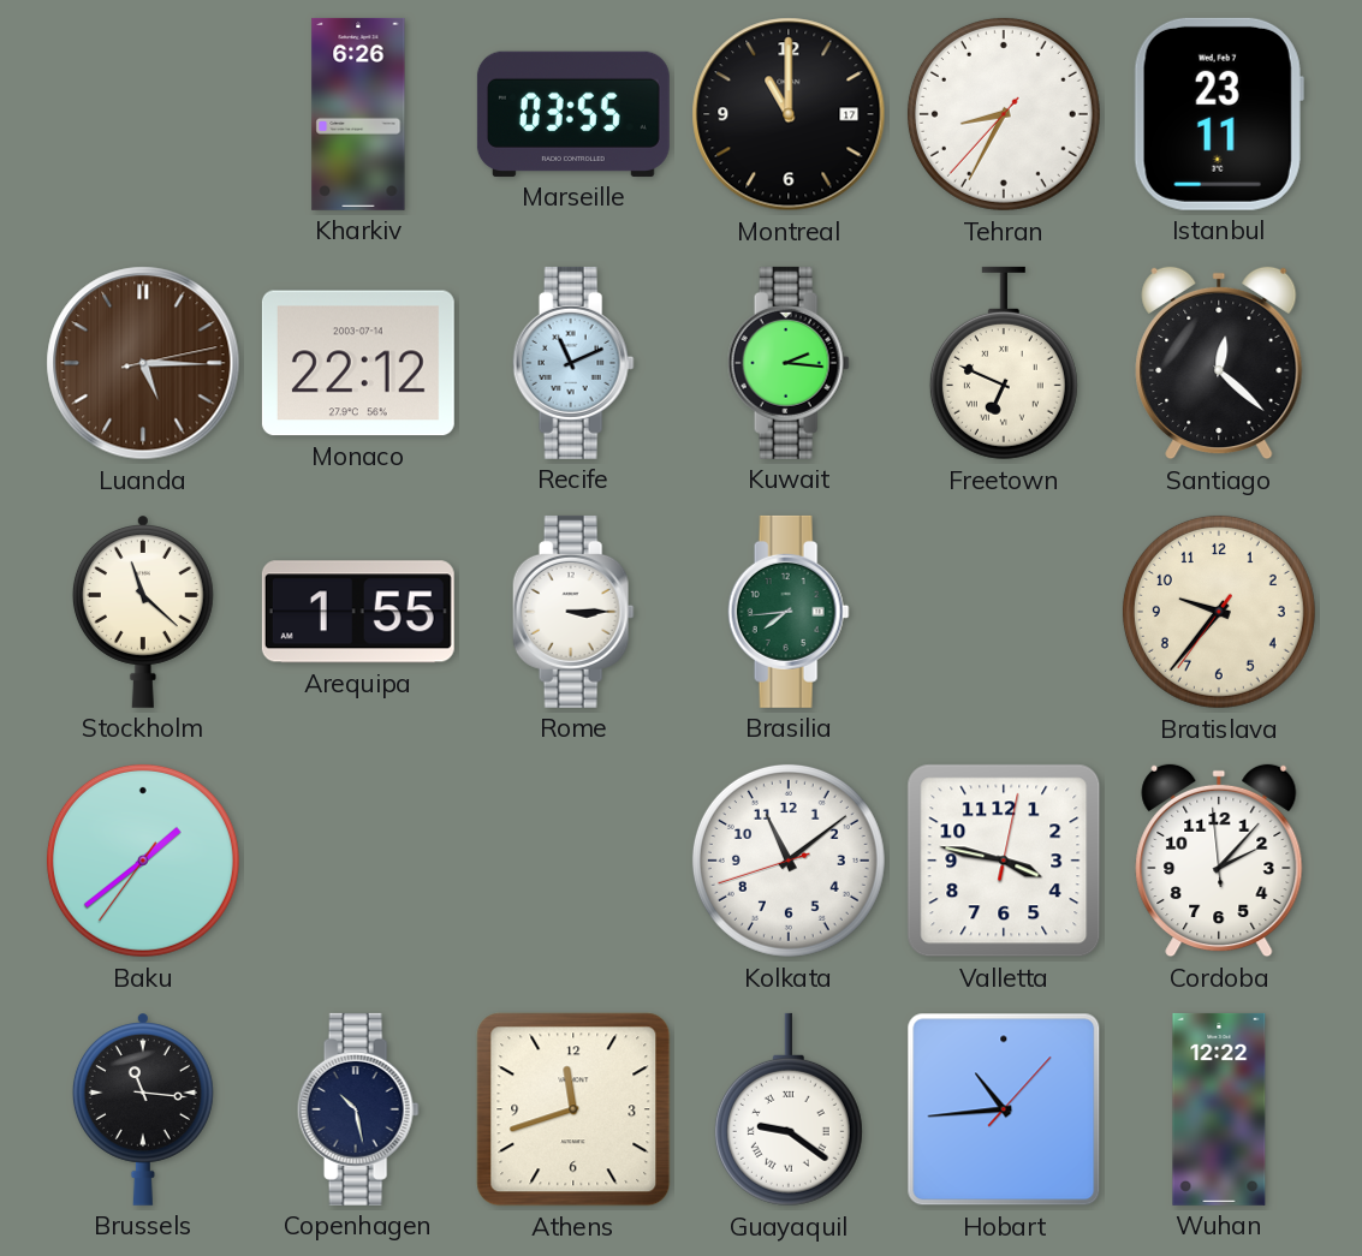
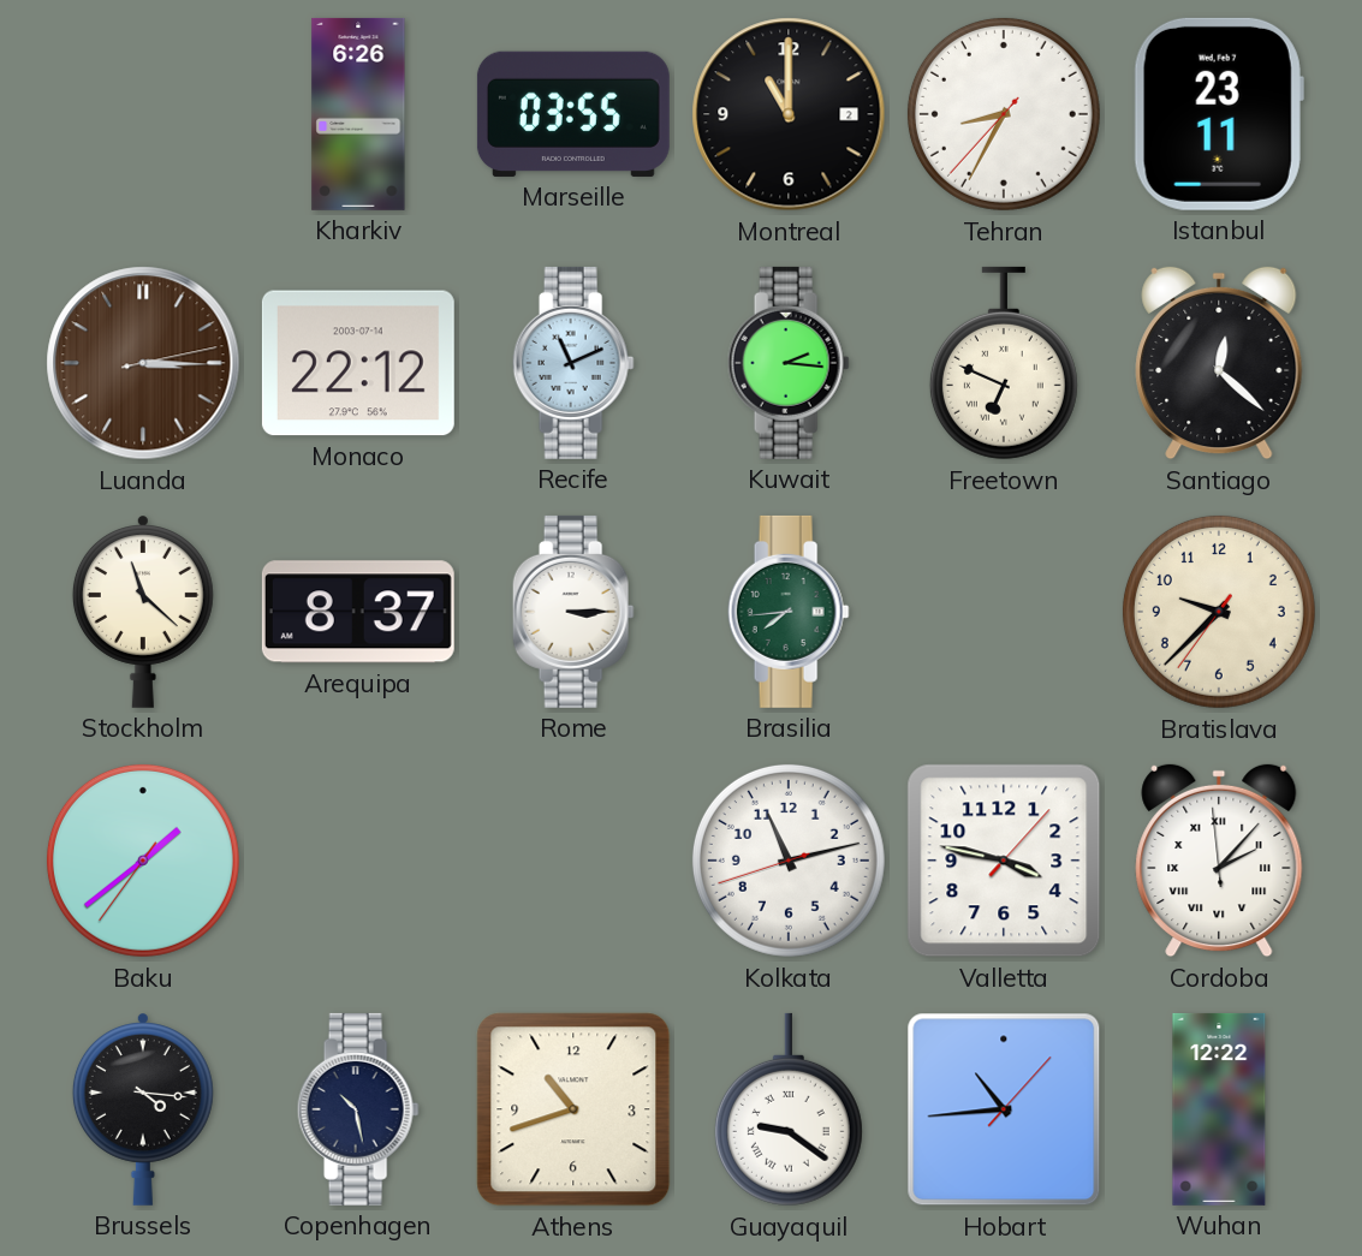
Montreal date: 17 -> 2
Luanda: 5:15 -> 3:15
Arequipa: 1:55 -> 8:37
Bratislava: 9:36 -> 9:37
Kolkata: 11:08 -> 11:12
Valletta: 3:47:02 -> 3:47:07
Cordoba numerals: Arabic -> Roman
Brussels: 11:16 -> 4:16
Athens: 11:42 -> 10:42
